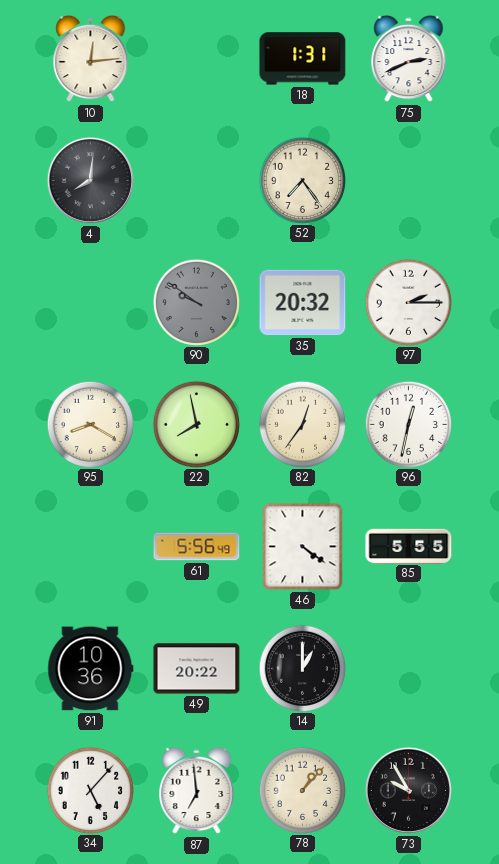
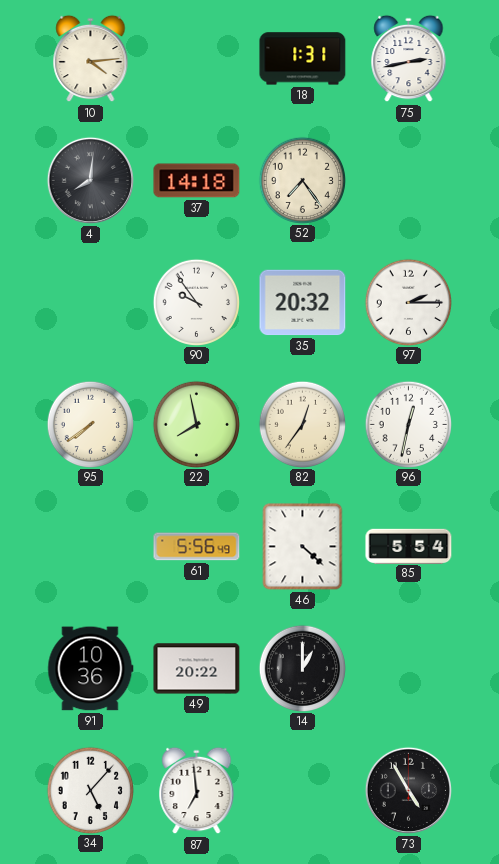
10: 12:14 -> 4:14
75: 2:41 -> 2:43
37: none -> 14:18
90: 9:51 -> 9:54
90 dial: grey -> white
95: 8:20 -> 7:39
46: 4:21 -> 4:22
85: 5:55 -> 5:54
78: 1:07 -> none
73: 9:55 -> 4:55
